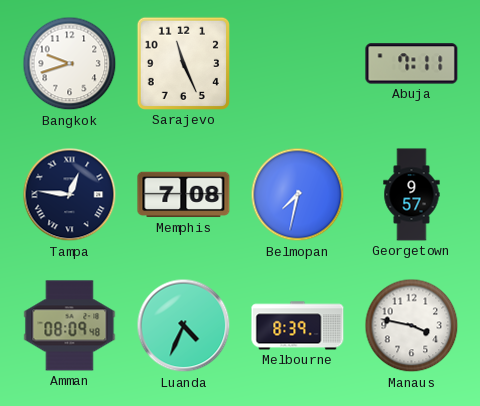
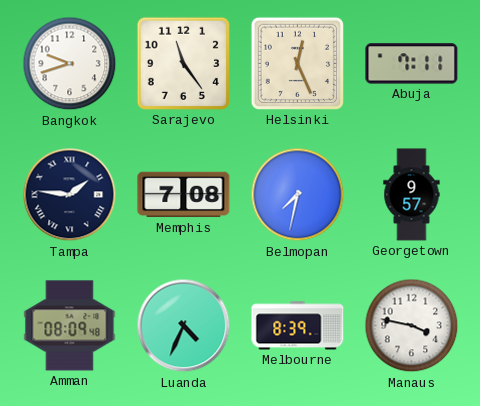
Sarajevo: 11:26 -> 11:24
Helsinki: none -> 12:26
Tampa: 12:46 -> 1:46
